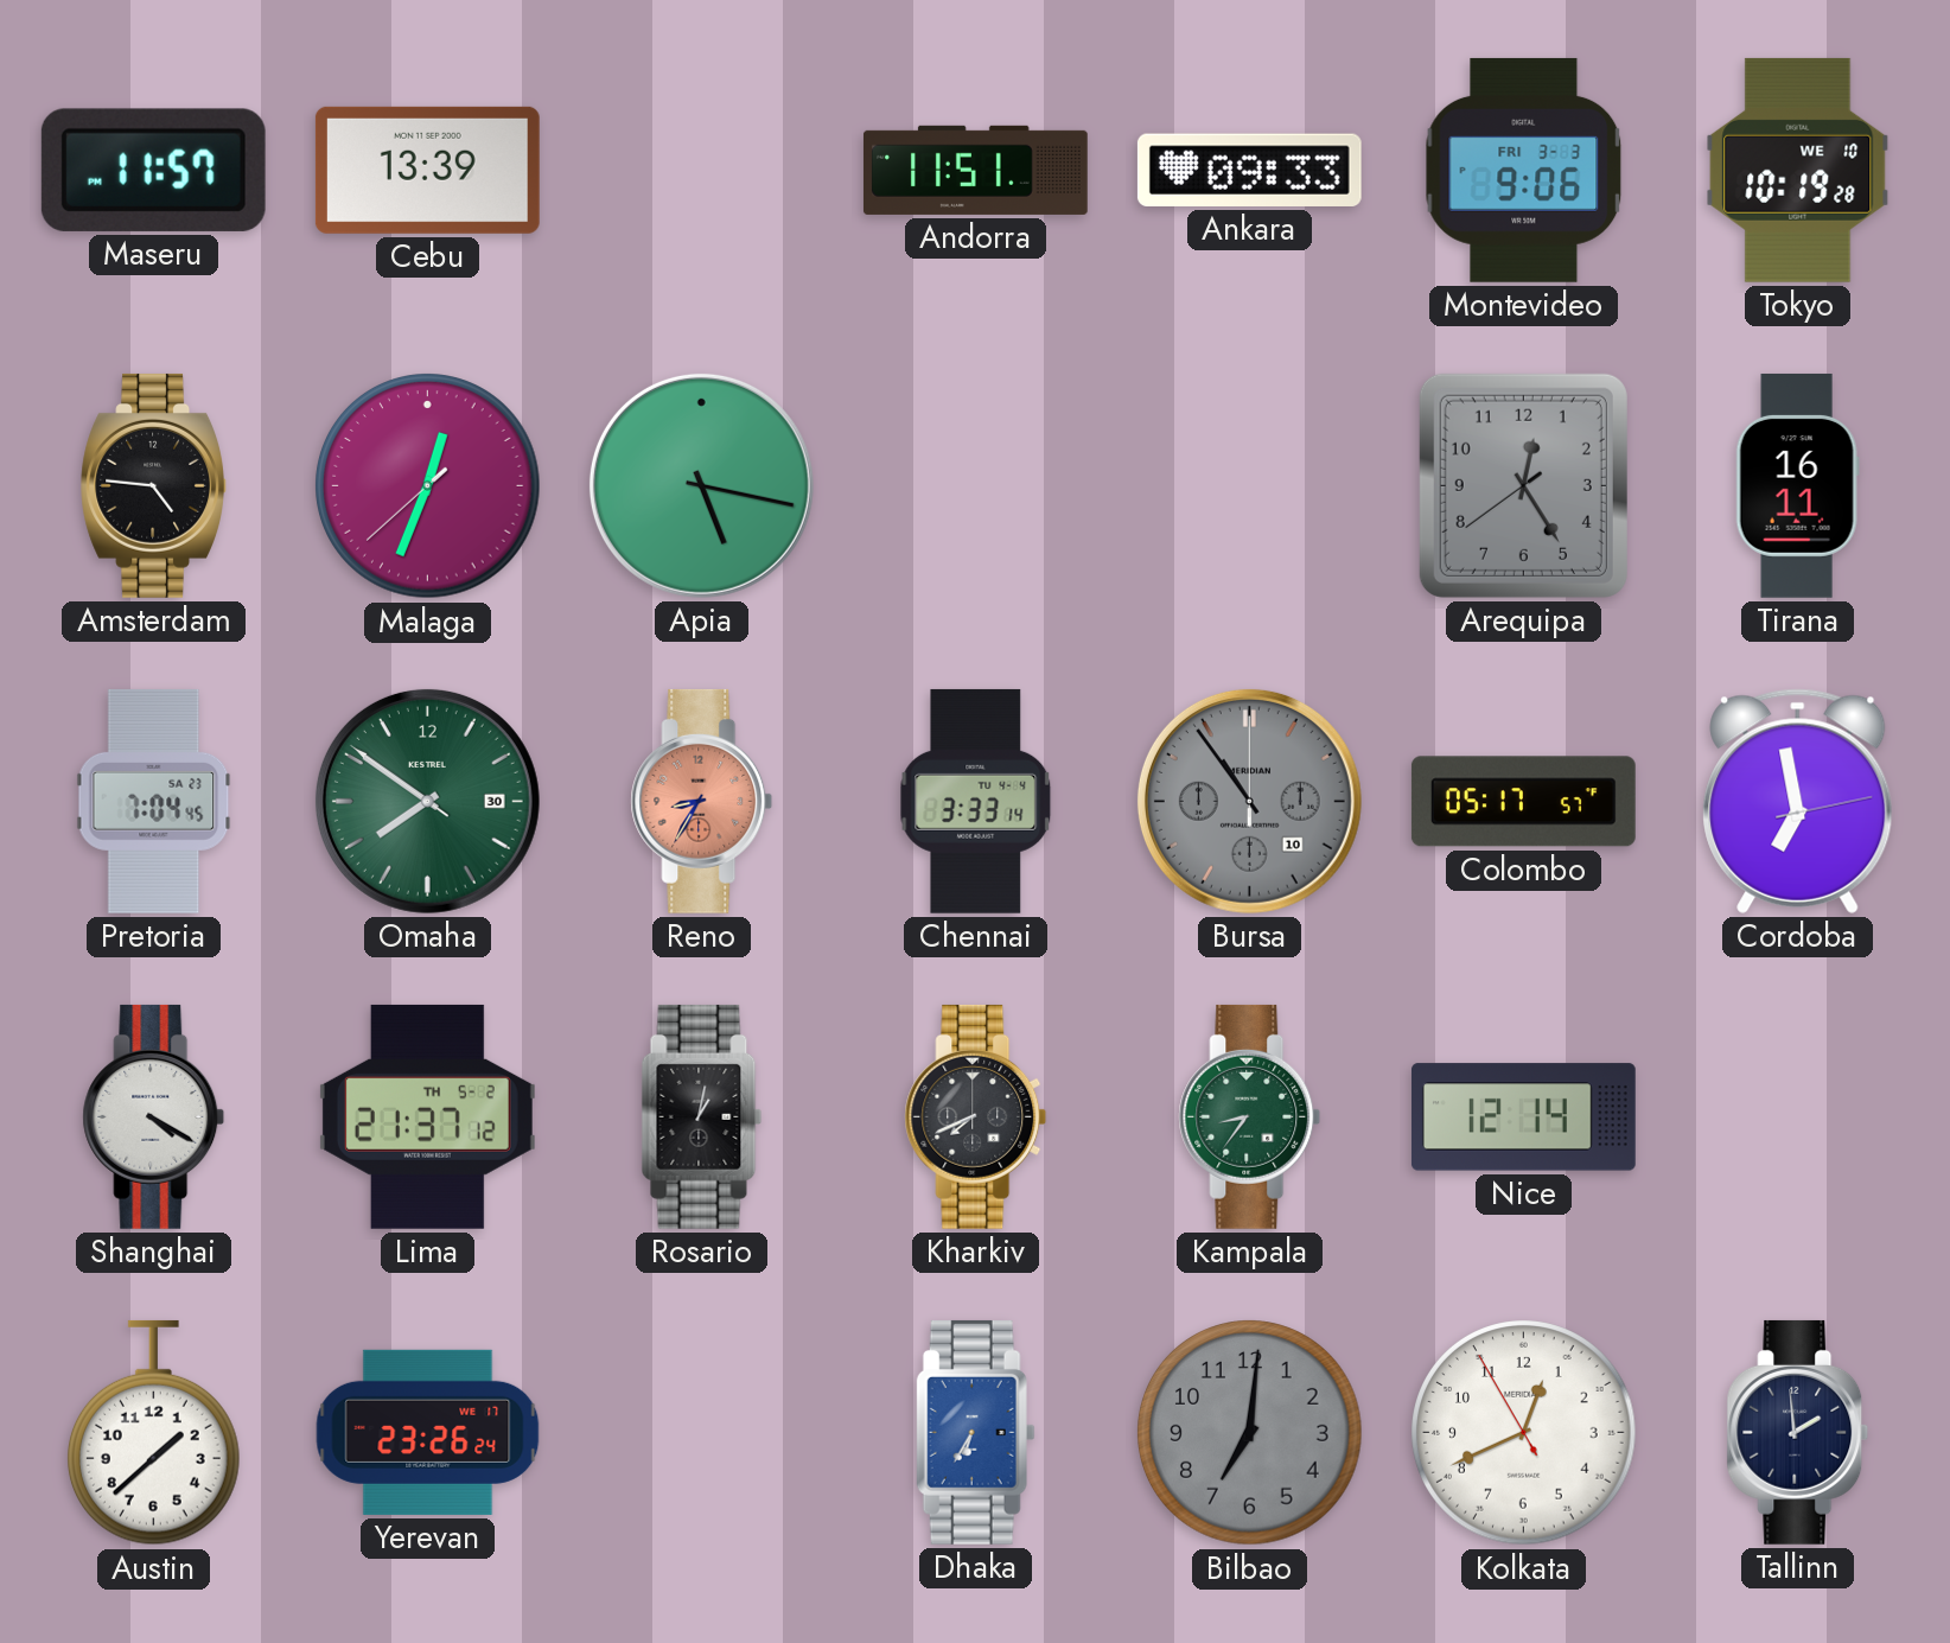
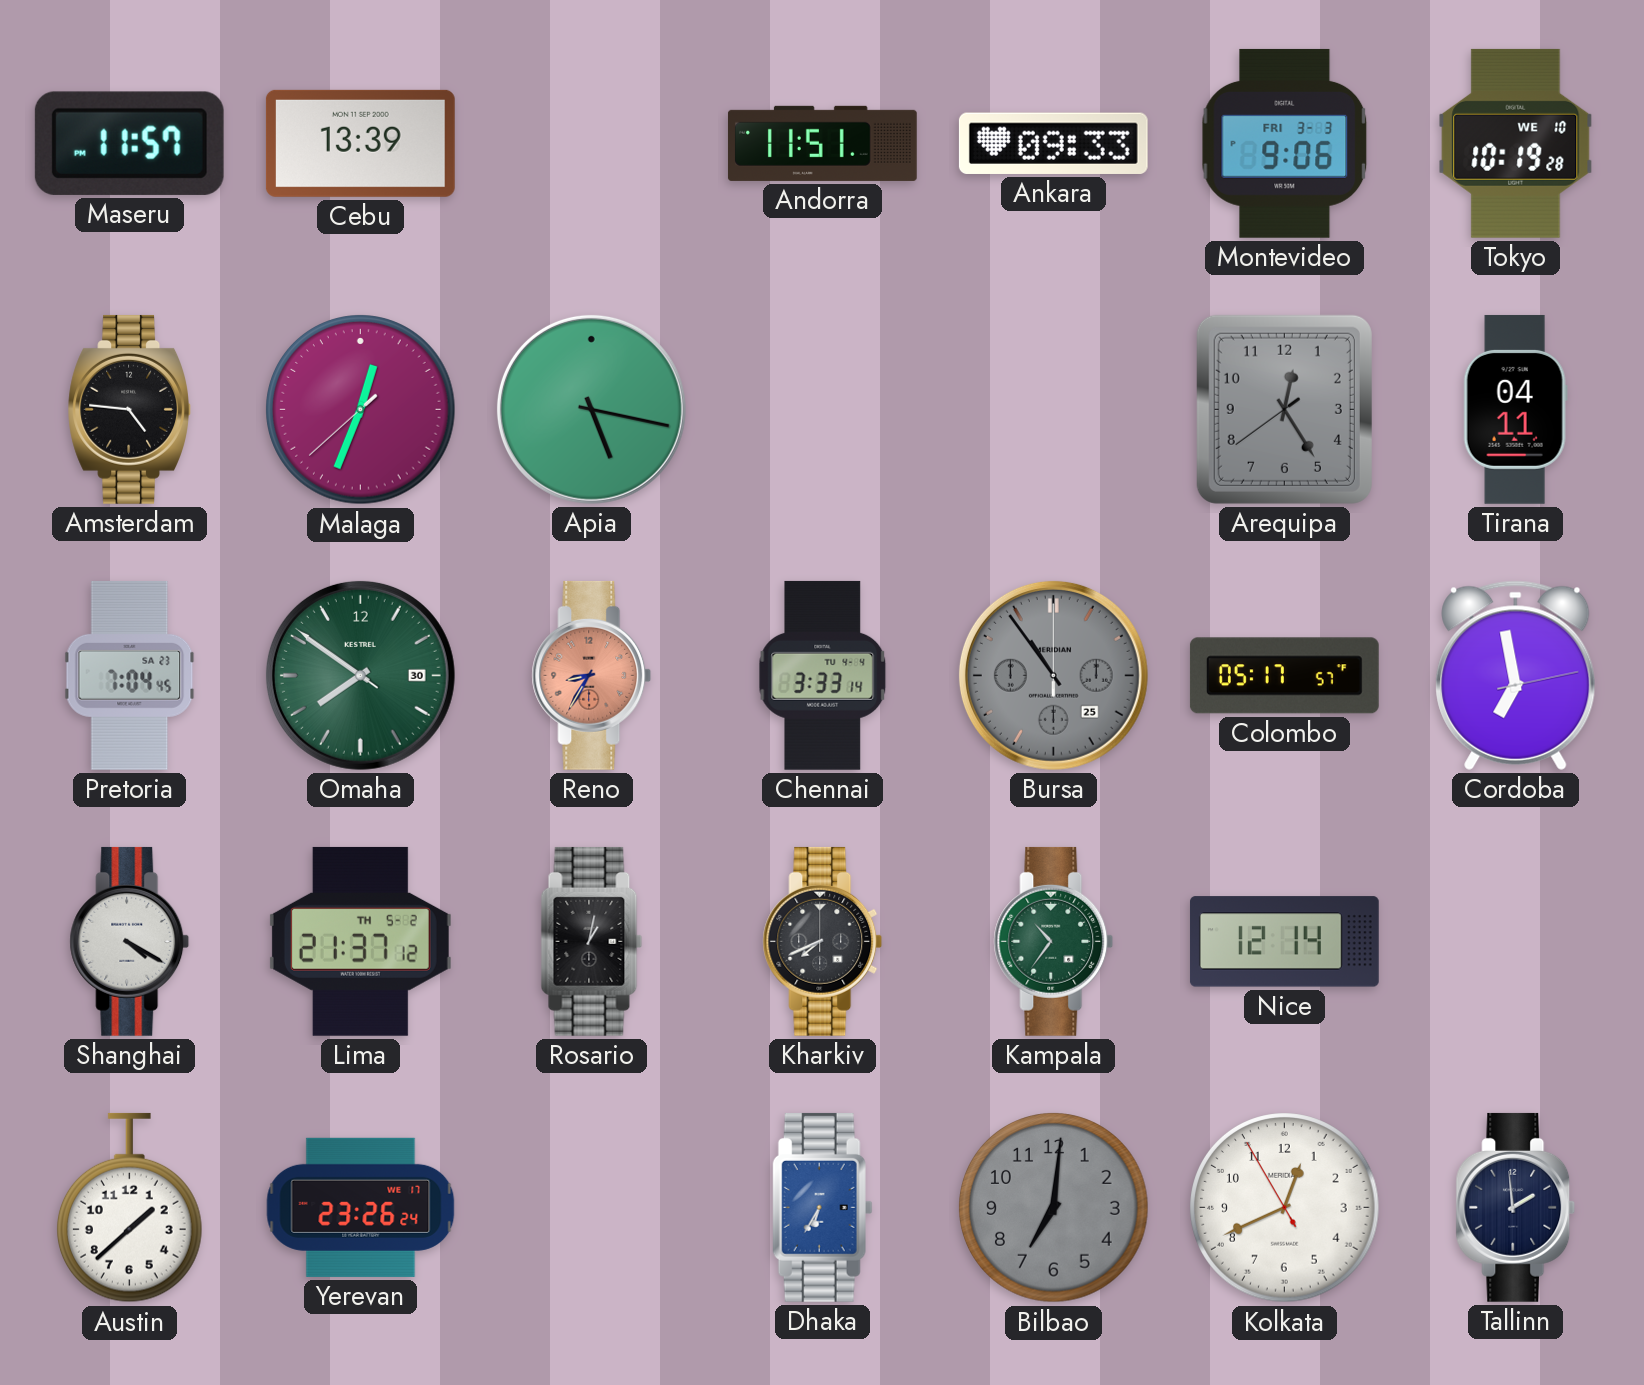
Tirana: 16:11 -> 04:11
Bursa date: 10 -> 25
Kampala: 8:36 -> 10:36
